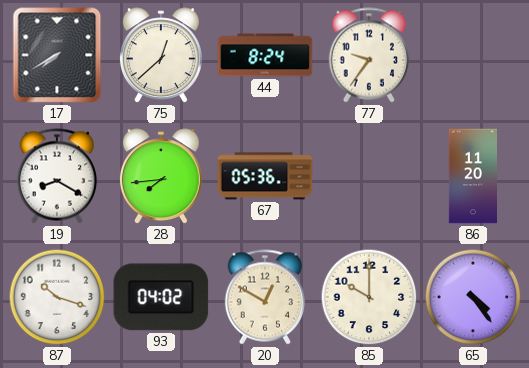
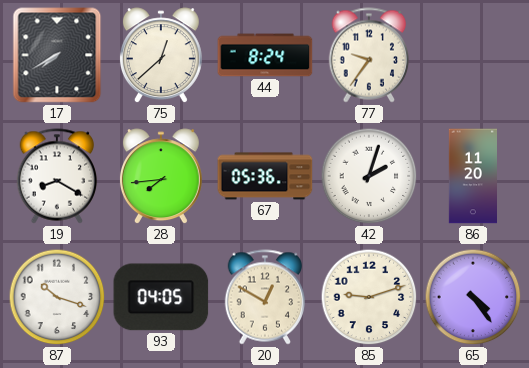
42: none -> 2:03
93: 04:02 -> 04:05
85: 10:00 -> 9:12
